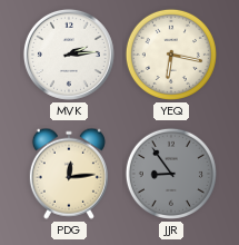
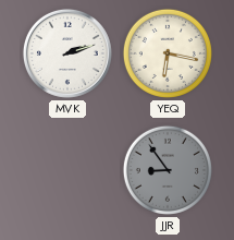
MVK: 2:14 -> 2:12
PDG: 12:14 -> none
